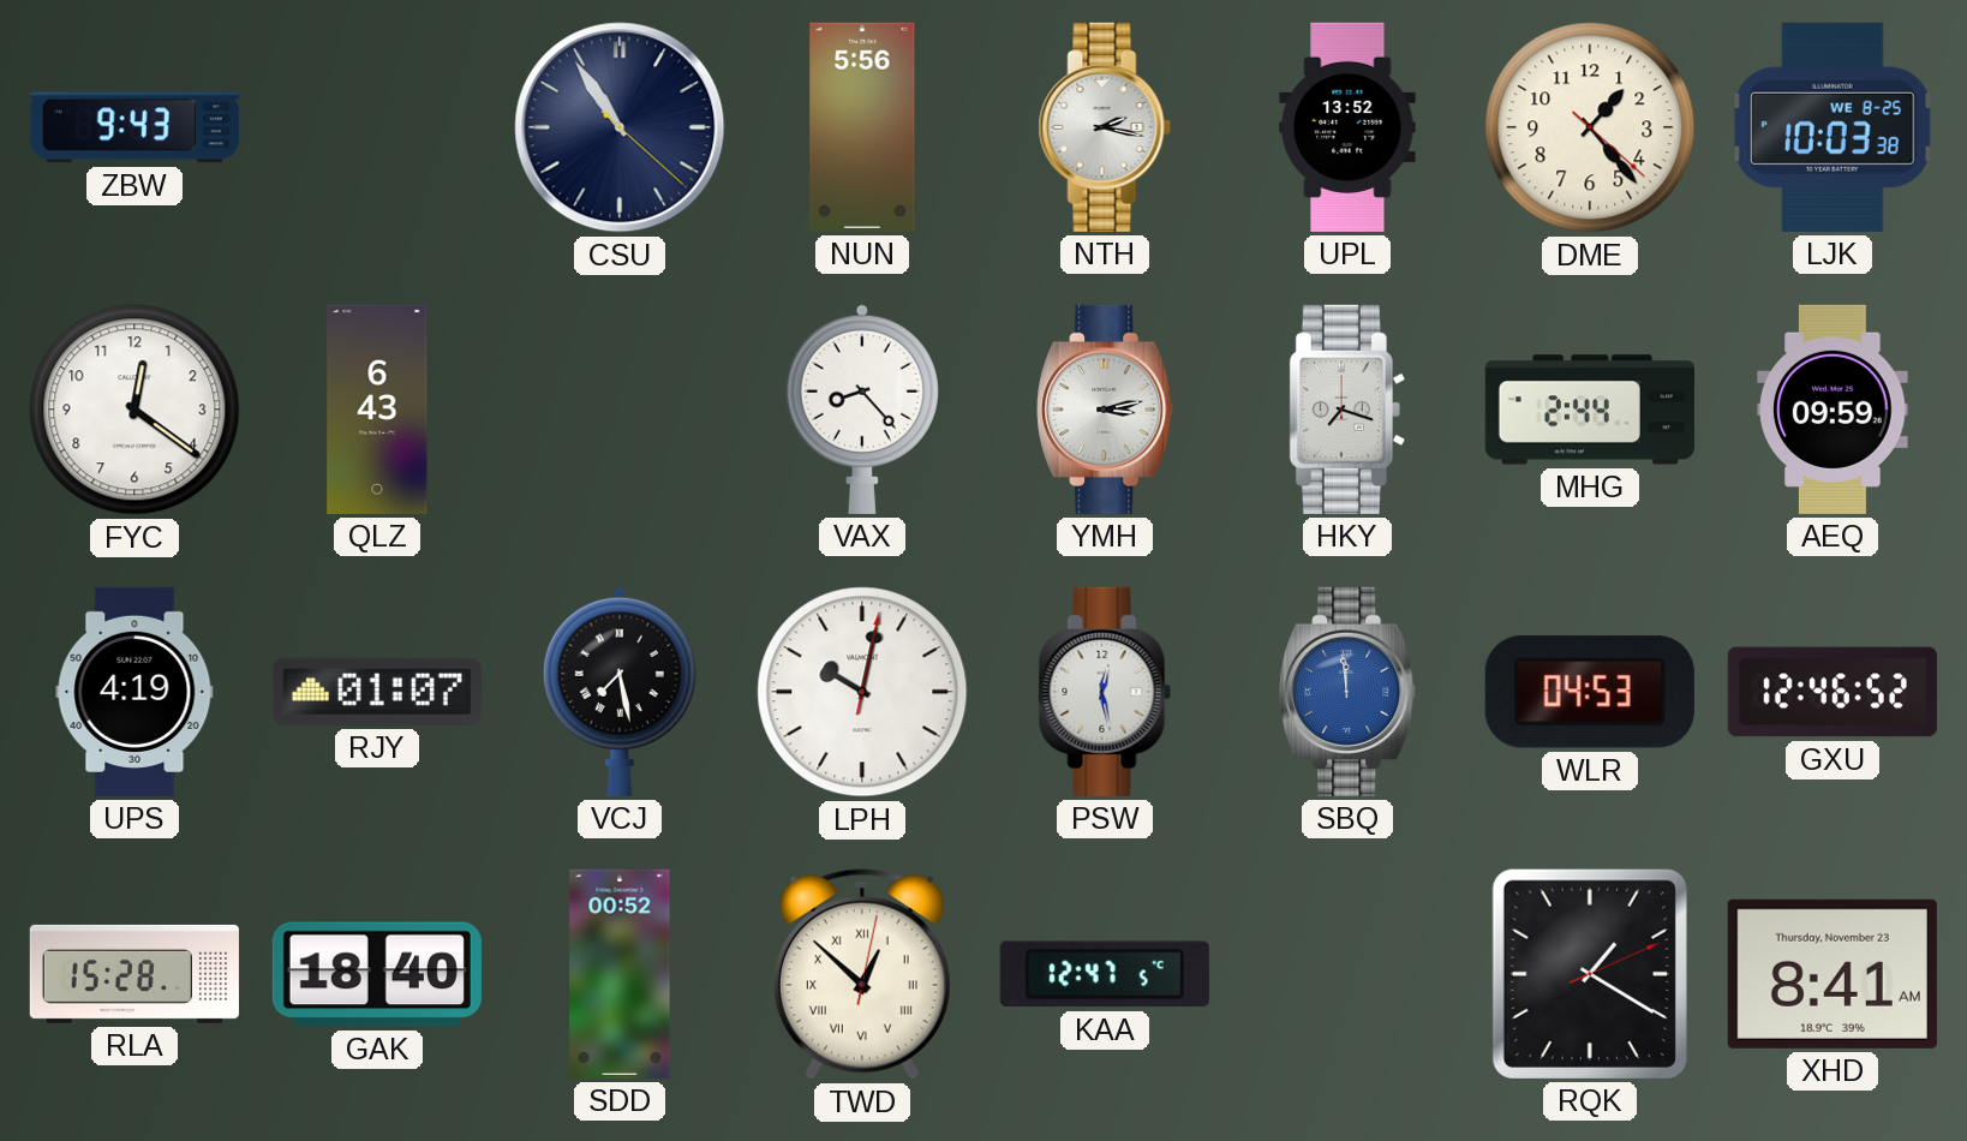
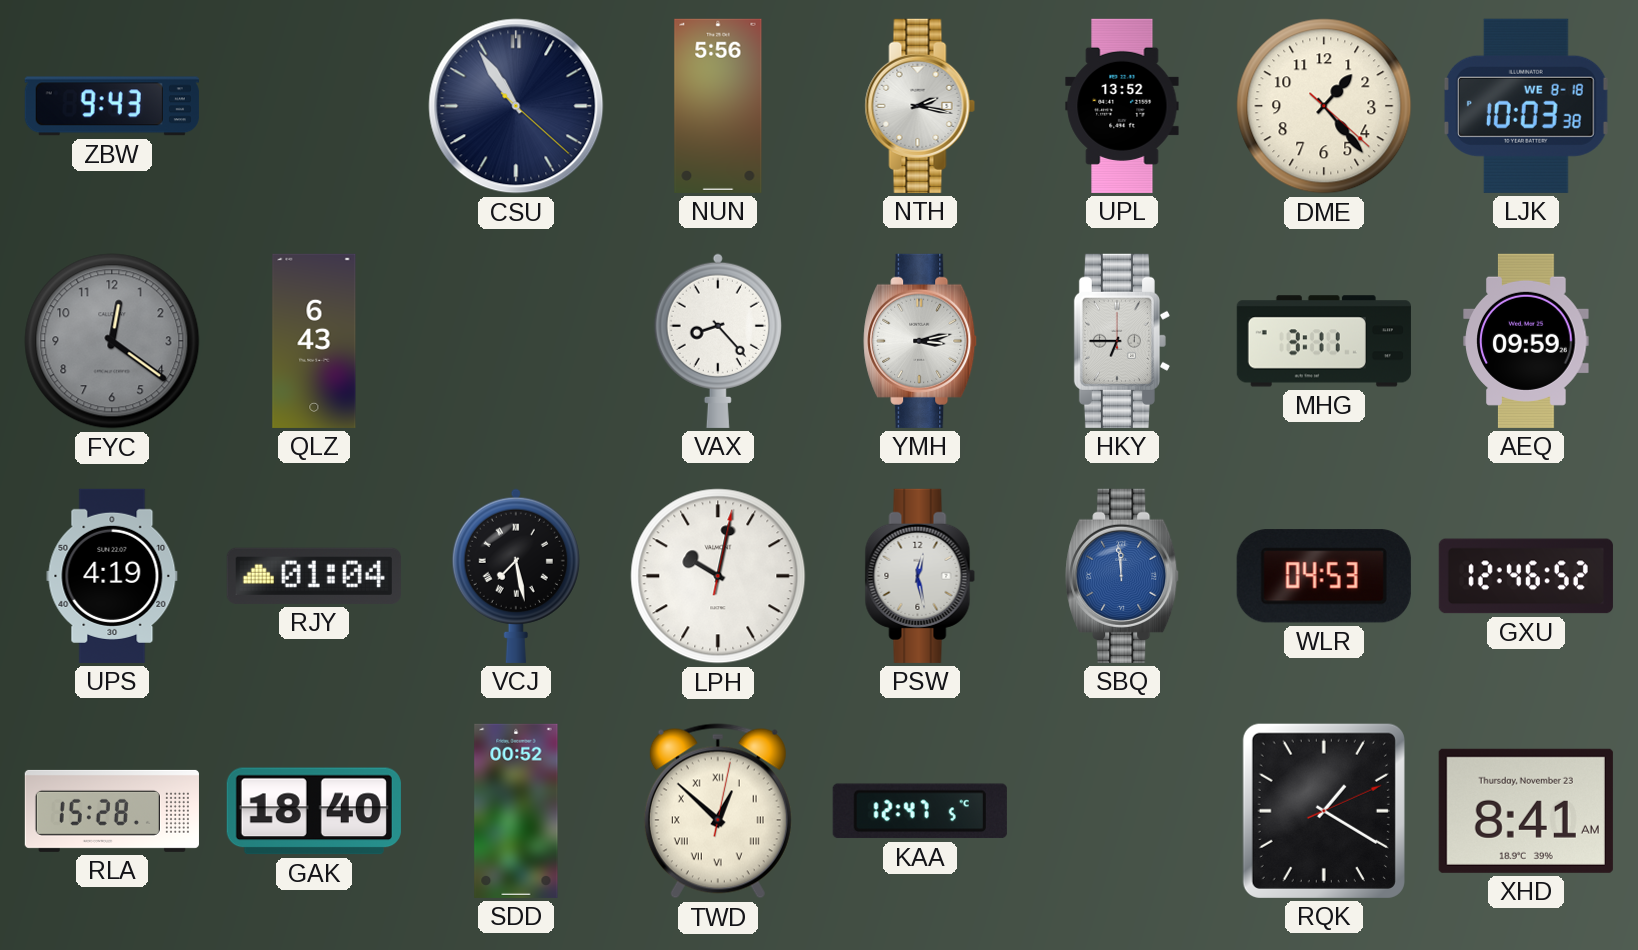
LJK date: WE 8-25 -> WE 8-18
FYC dial: white -> grey
HKY: 7:18 -> 6:45
MHG: 2:44 -> 3:11
RJY: 01:07 -> 01:04
